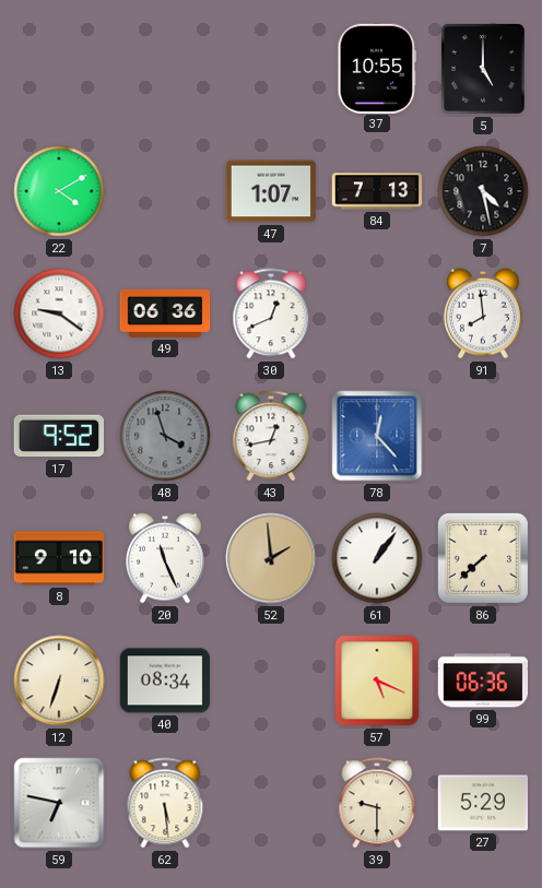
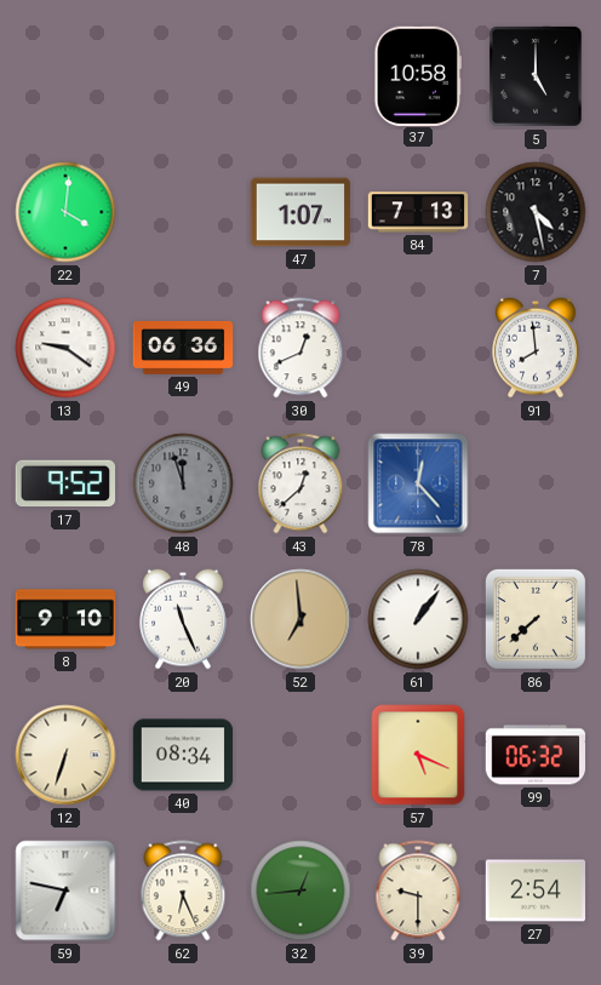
37: 10:55 -> 10:58
22: 4:10 -> 4:01
48: 3:57 -> 11:57
43: 12:43 -> 12:38
52: 1:59 -> 6:59
99: 06:36 -> 06:32
62: 5:29 -> 6:26
32: none -> 12:44
27: 5:29 -> 2:54
